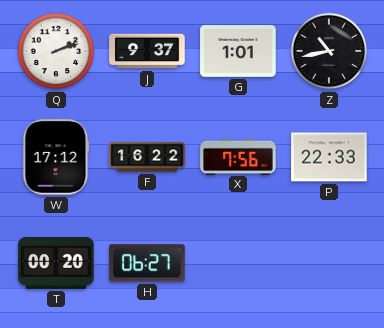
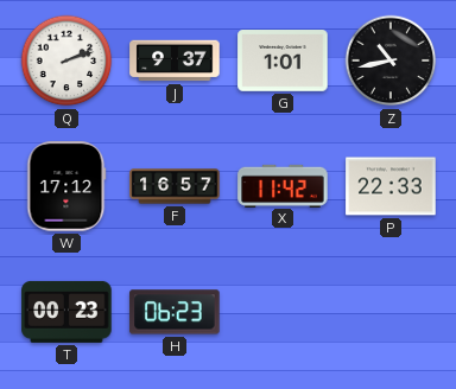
F: 16:22 -> 16:57
X: 7:56 -> 11:42
T: 00:20 -> 00:23
H: 06:27 -> 06:23
